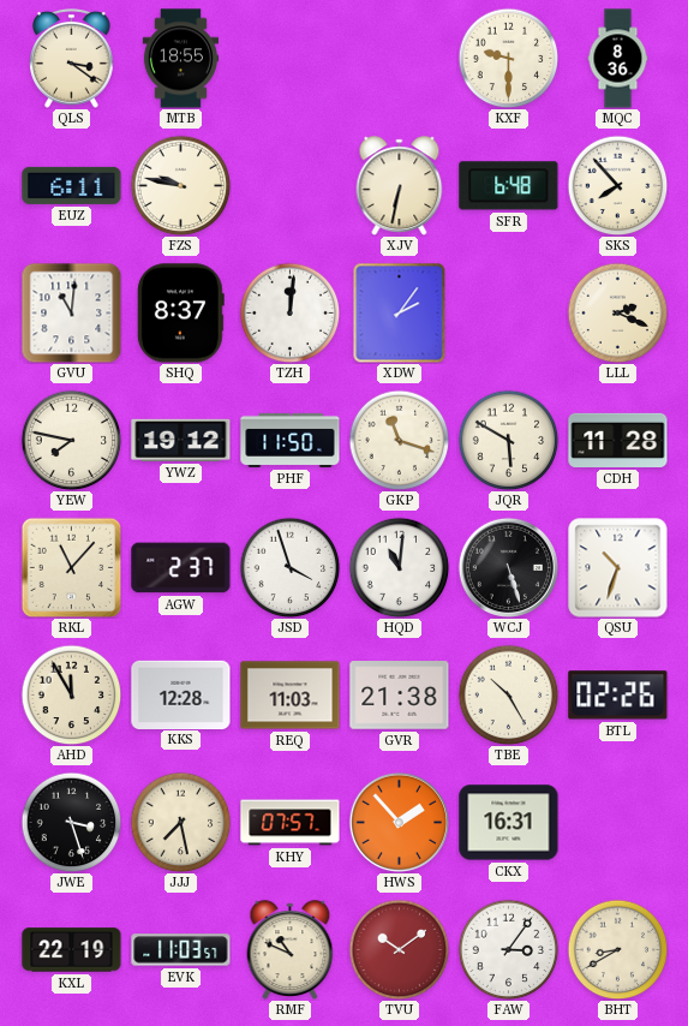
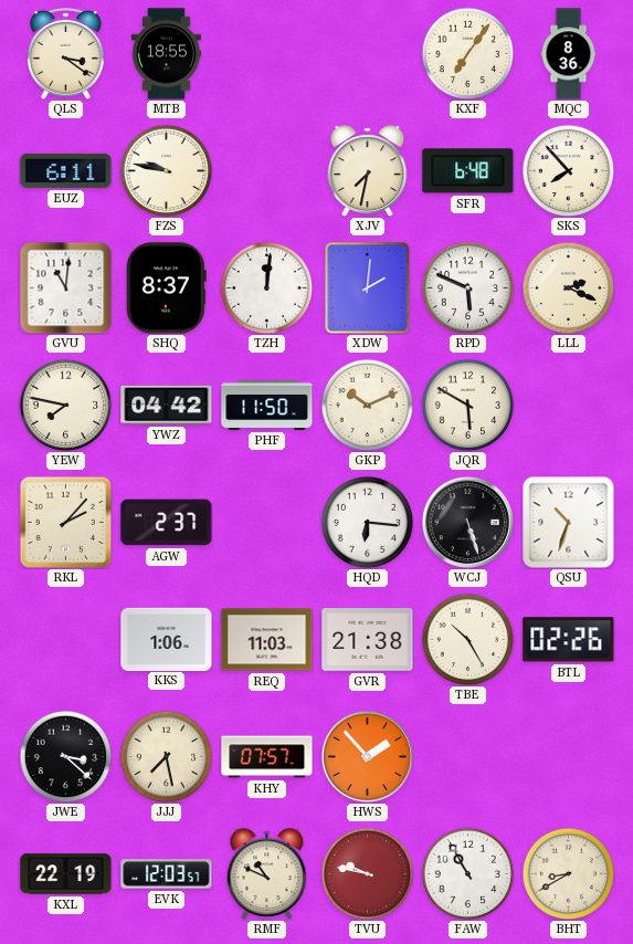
KXF: 9:30 -> 7:06
XJV: 6:32 -> 7:32
XDW: 2:06 -> 2:01
RPD: none -> 5:49
YWZ: 19:12 -> 04:42
GKP: 11:18 -> 10:11
CDH: 11:28 -> none
RKL: 11:07 -> 2:07
JSD: 3:57 -> none
HQD: 11:01 -> 6:16
AHD: 11:55 -> none
KKS: 12:28 -> 1:06
JWE: 3:27 -> 3:22
CKX: 16:31 -> none
EVK: 11:03 -> 12:03
TVU: 10:09 -> 9:47
FAW: 3:06 -> 10:55
